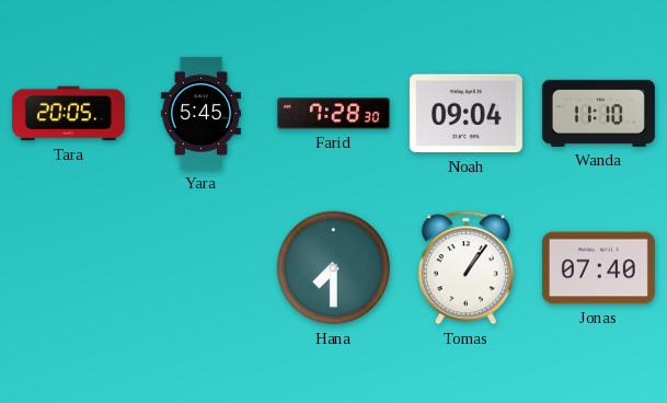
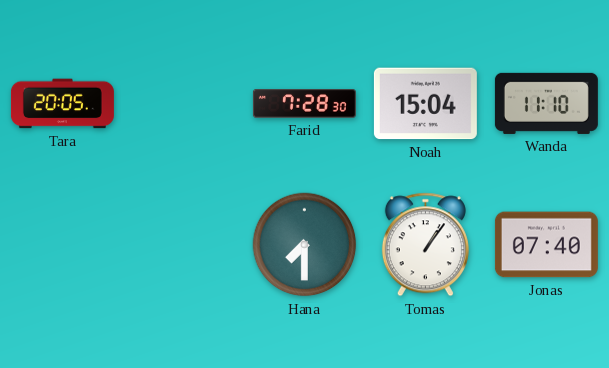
Yara: 5:45 -> none
Noah: 09:04 -> 15:04
